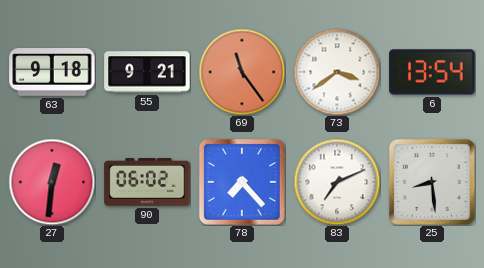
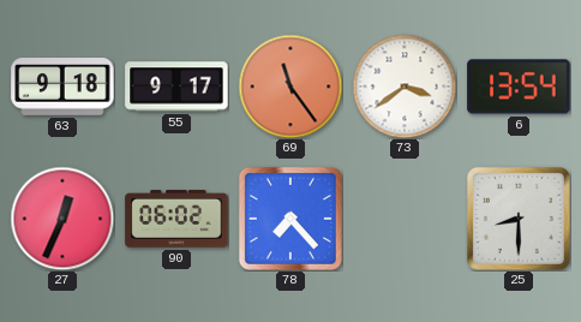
55: 9:21 -> 9:17
27: 12:31 -> 12:34
83: 7:11 -> none
25: 8:29 -> 8:30
